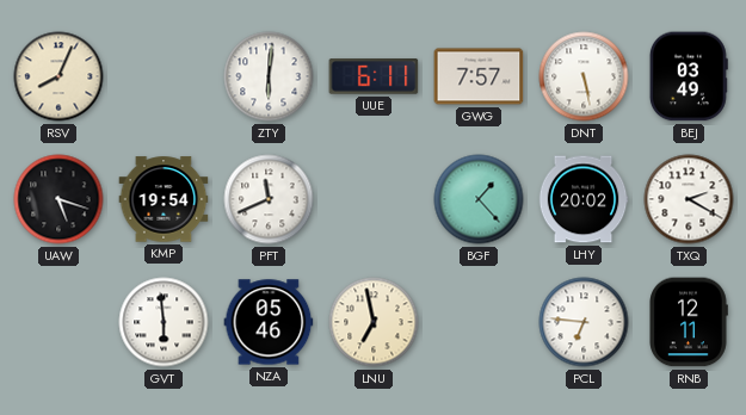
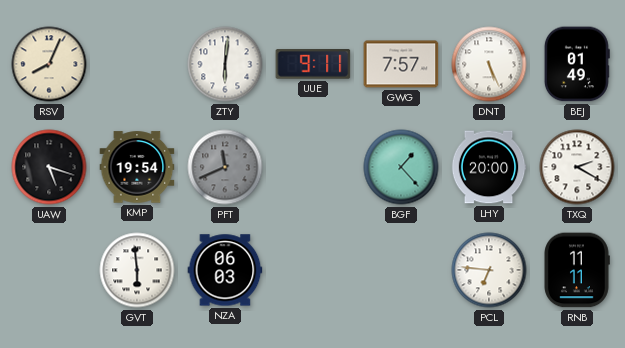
UUE: 6:11 -> 9:11
DNT: 5:28 -> 5:26
BEJ: 03:49 -> 01:49
PFT dial: white -> grey
LHY: 20:02 -> 20:00
NZA: 05:46 -> 06:03
LNU: 6:58 -> none
RNB: 12:11 -> 11:11
